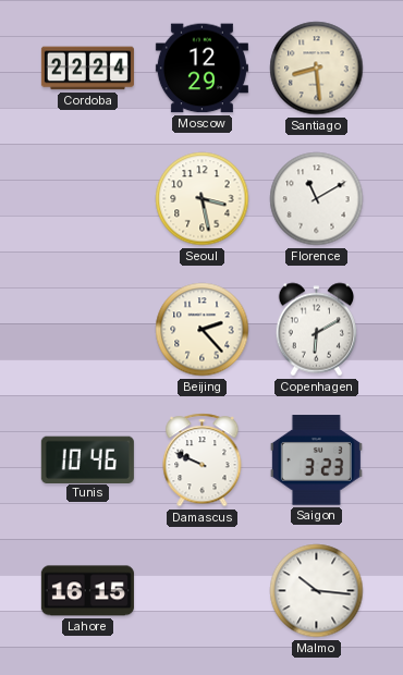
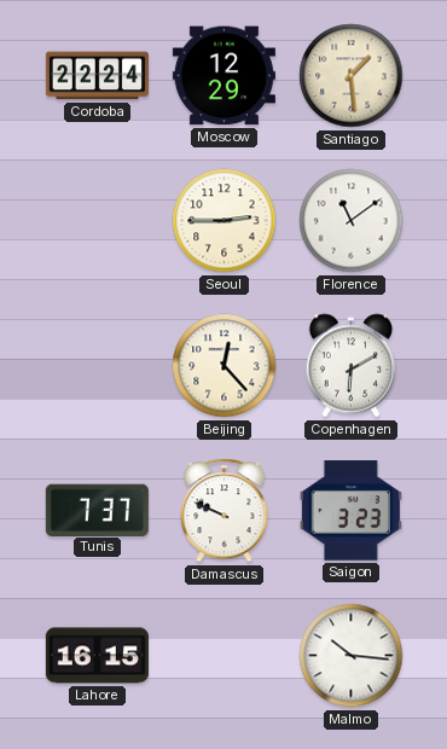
Santiago: 8:29 -> 1:29
Seoul: 3:28 -> 2:45
Florence: 11:10 -> 11:09
Beijing: 2:23 -> 12:23
Tunis: 10:46 -> 7:37
